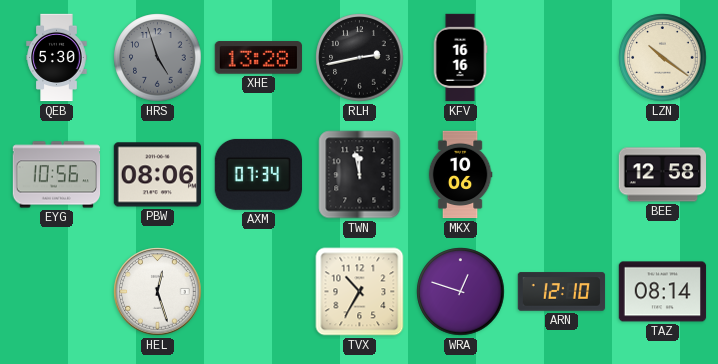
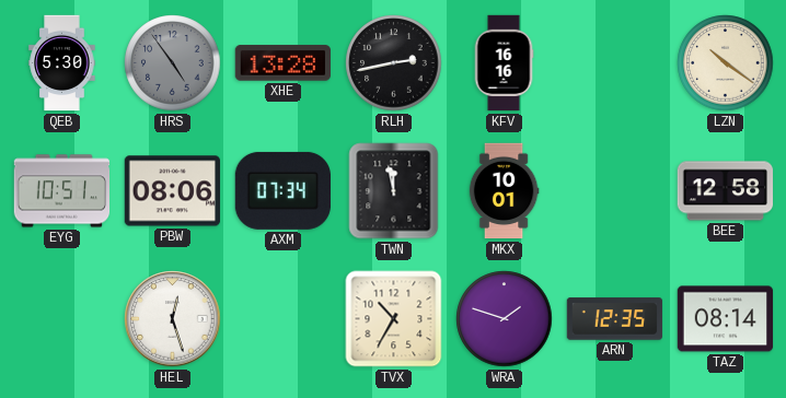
HRS: 4:57 -> 4:54
EYG: 10:56 -> 10:51
MKX: 10:06 -> 10:01
WRA: 12:48 -> 1:48
ARN: 12:10 -> 12:35
